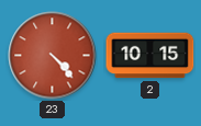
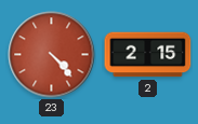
2: 10:15 -> 2:15
